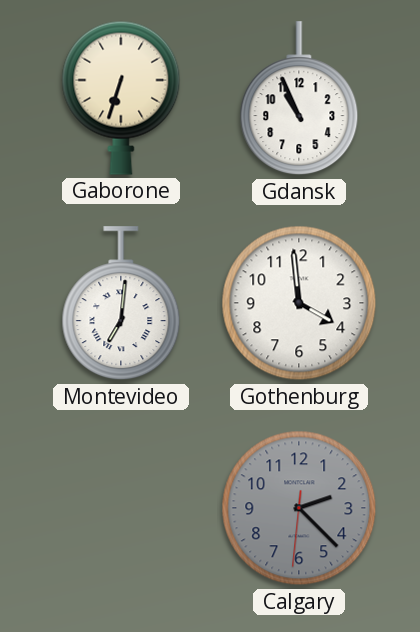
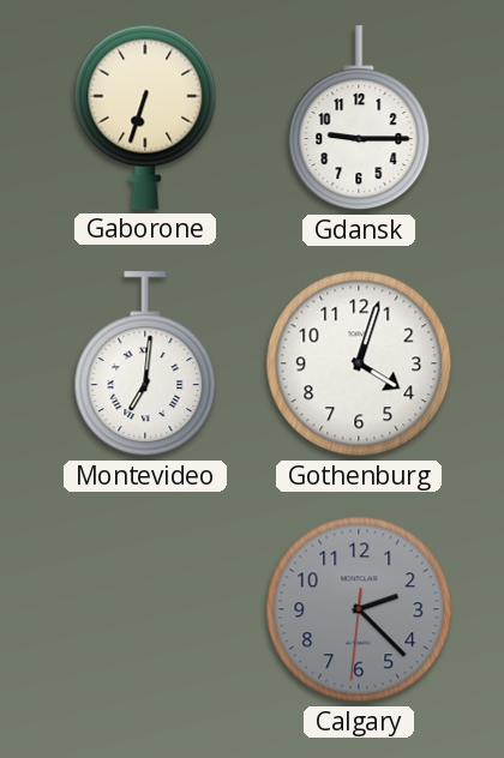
Gdansk: 10:56 -> 9:15
Gothenburg: 3:59 -> 4:03
